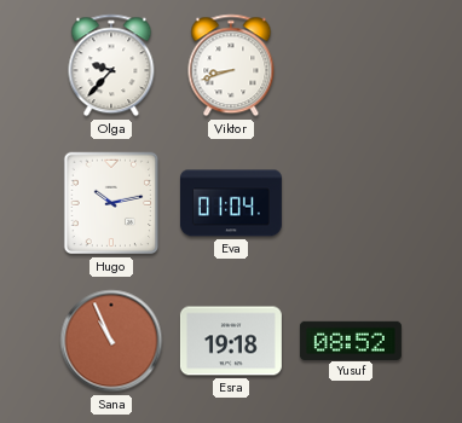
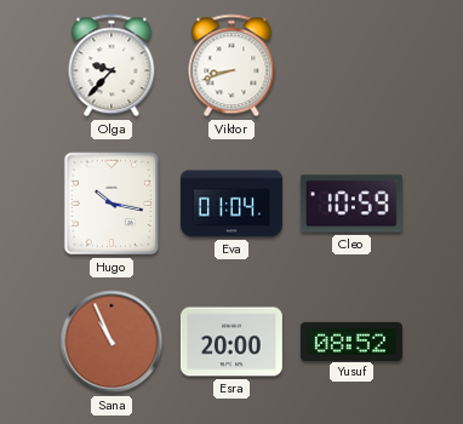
Hugo: 10:13 -> 10:17
Cleo: none -> 10:59
Esra: 19:18 -> 20:00
